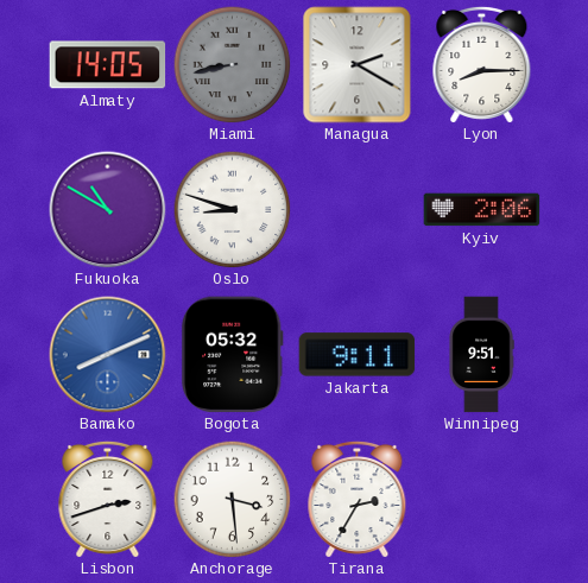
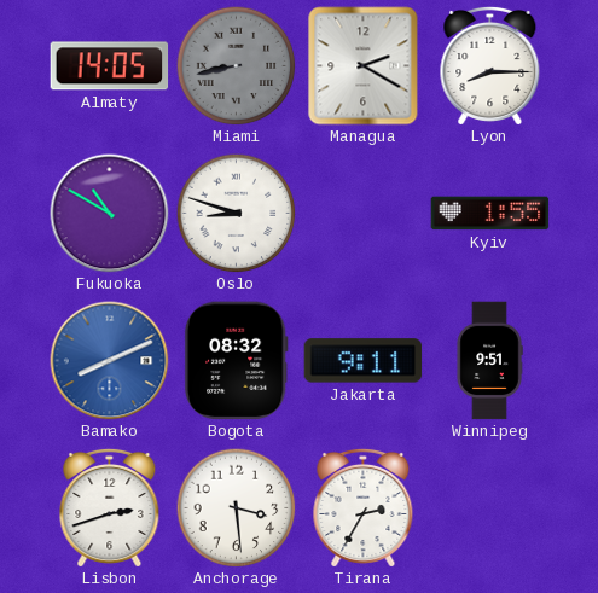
Kyiv: 2:06 -> 1:55
Bogota: 05:32 -> 08:32
